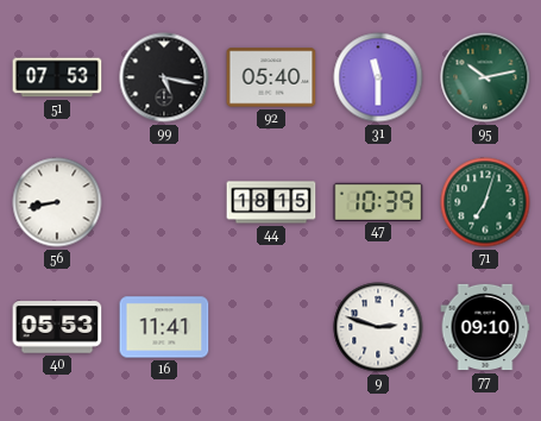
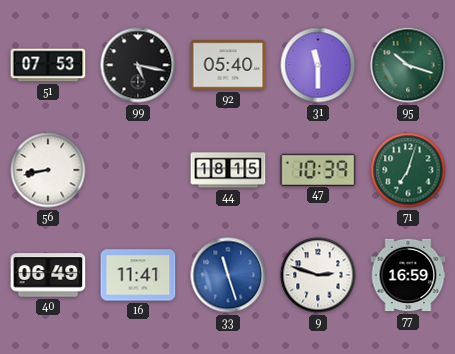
95: 10:13 -> 10:18
40: 05:53 -> 06:49
33: none -> 11:27
77: 09:10 -> 16:59
